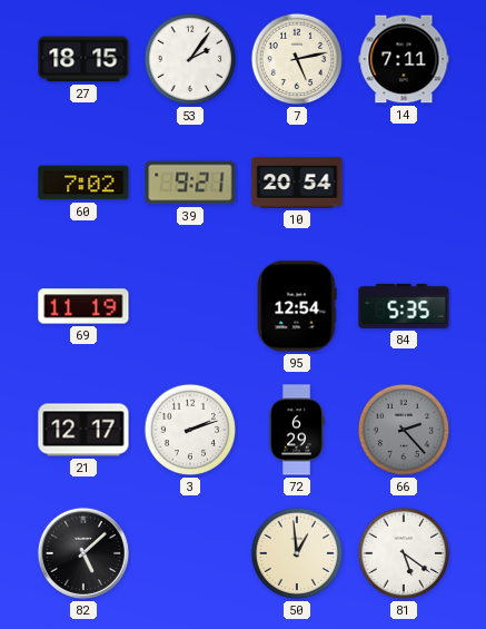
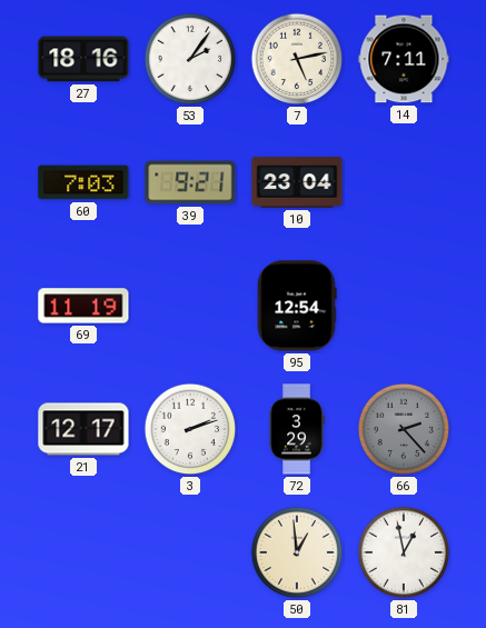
27: 18:15 -> 18:16
60: 7:02 -> 7:03
10: 20:54 -> 23:04
84: 5:35 -> none
72: 6:29 -> 3:29
82: 5:08 -> none
81: 5:21 -> 12:58
